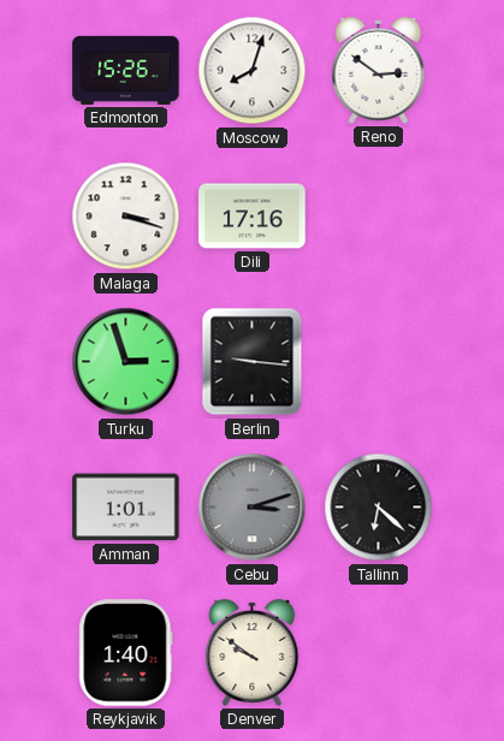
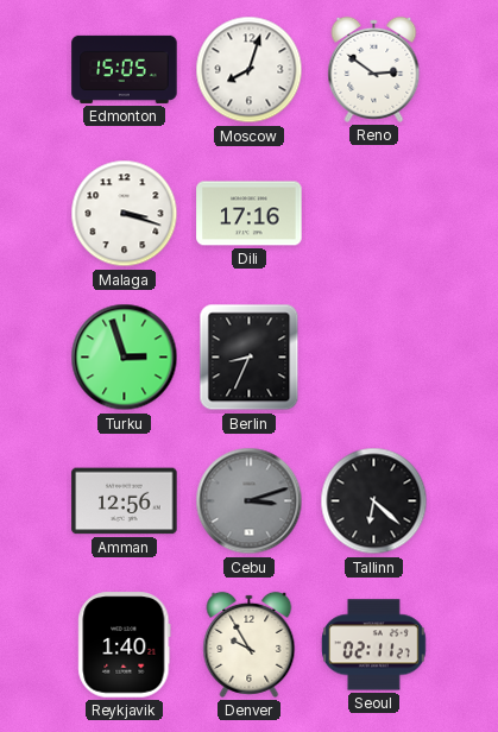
Edmonton: 15:26 -> 15:05
Berlin: 9:16 -> 8:34
Amman: 1:01 -> 12:56
Denver: 9:51 -> 9:55
Seoul: none -> 02:11
